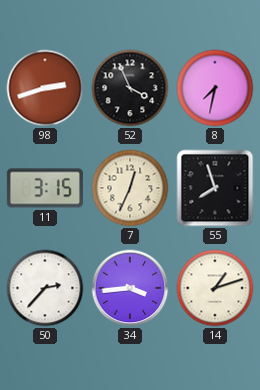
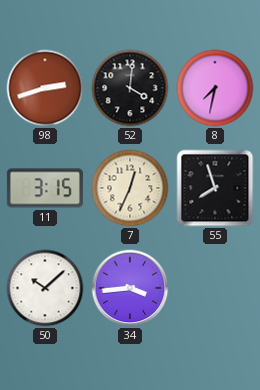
52: 3:56 -> 4:01
50: 2:37 -> 10:08
14: 1:12 -> none
